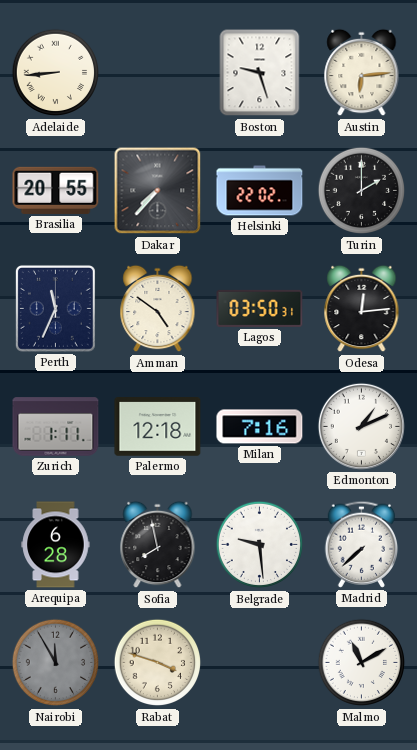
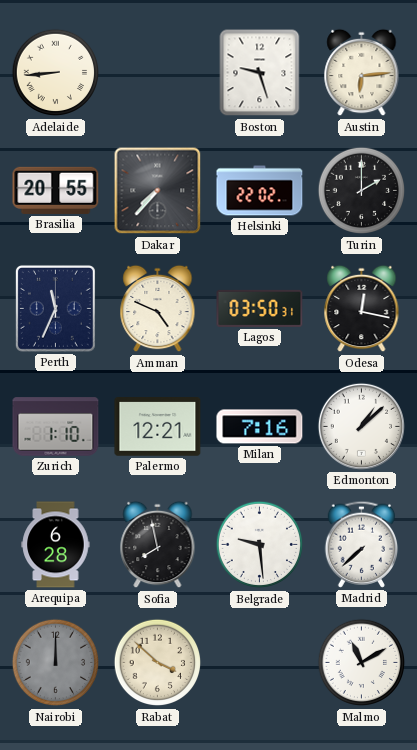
Amman: 4:51 -> 4:49
Odesa: 12:14 -> 12:17
Zurich: 1:11 -> 1:10
Palermo: 12:18 -> 12:21
Edmonton: 1:11 -> 1:08
Nairobi: 11:55 -> 12:00
Rabat: 3:48 -> 3:52
